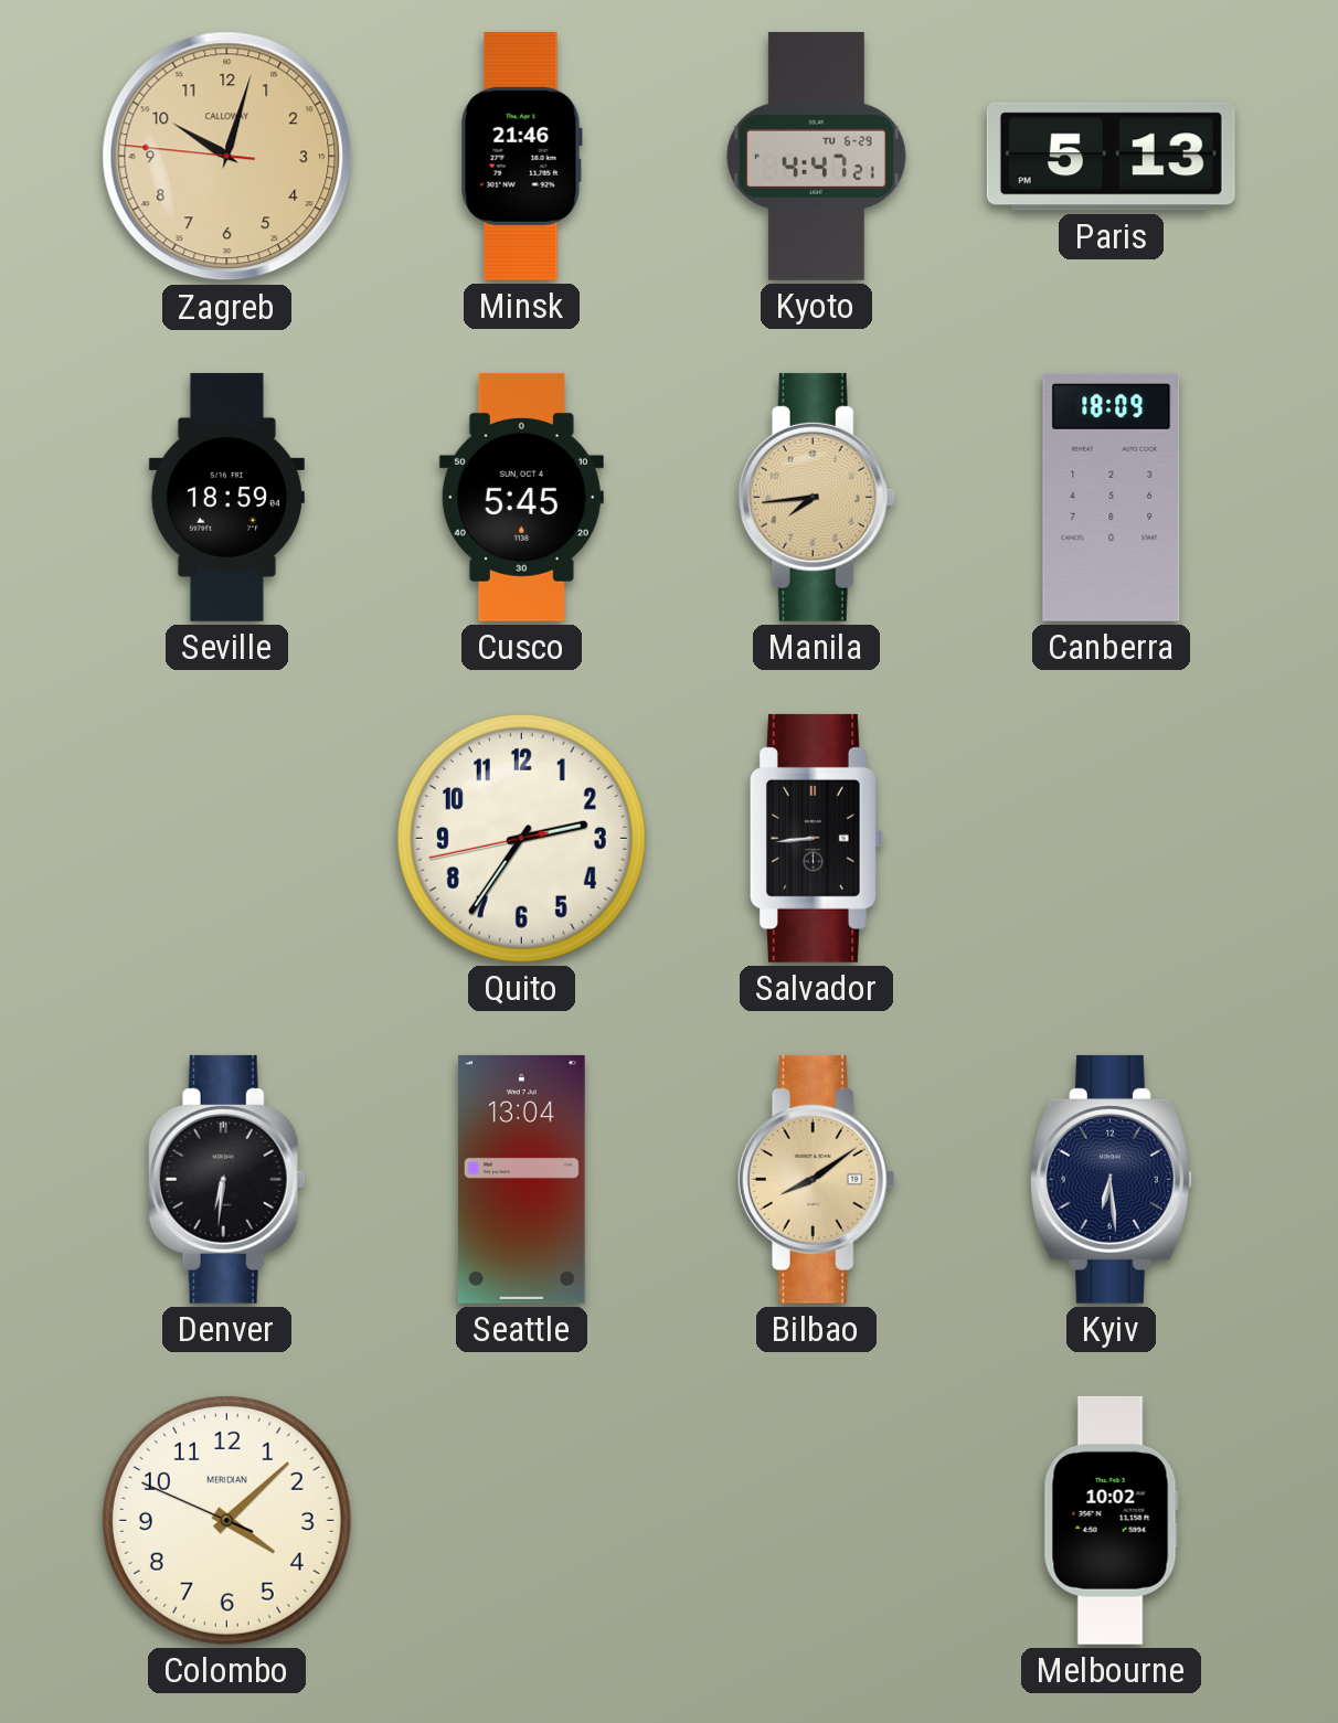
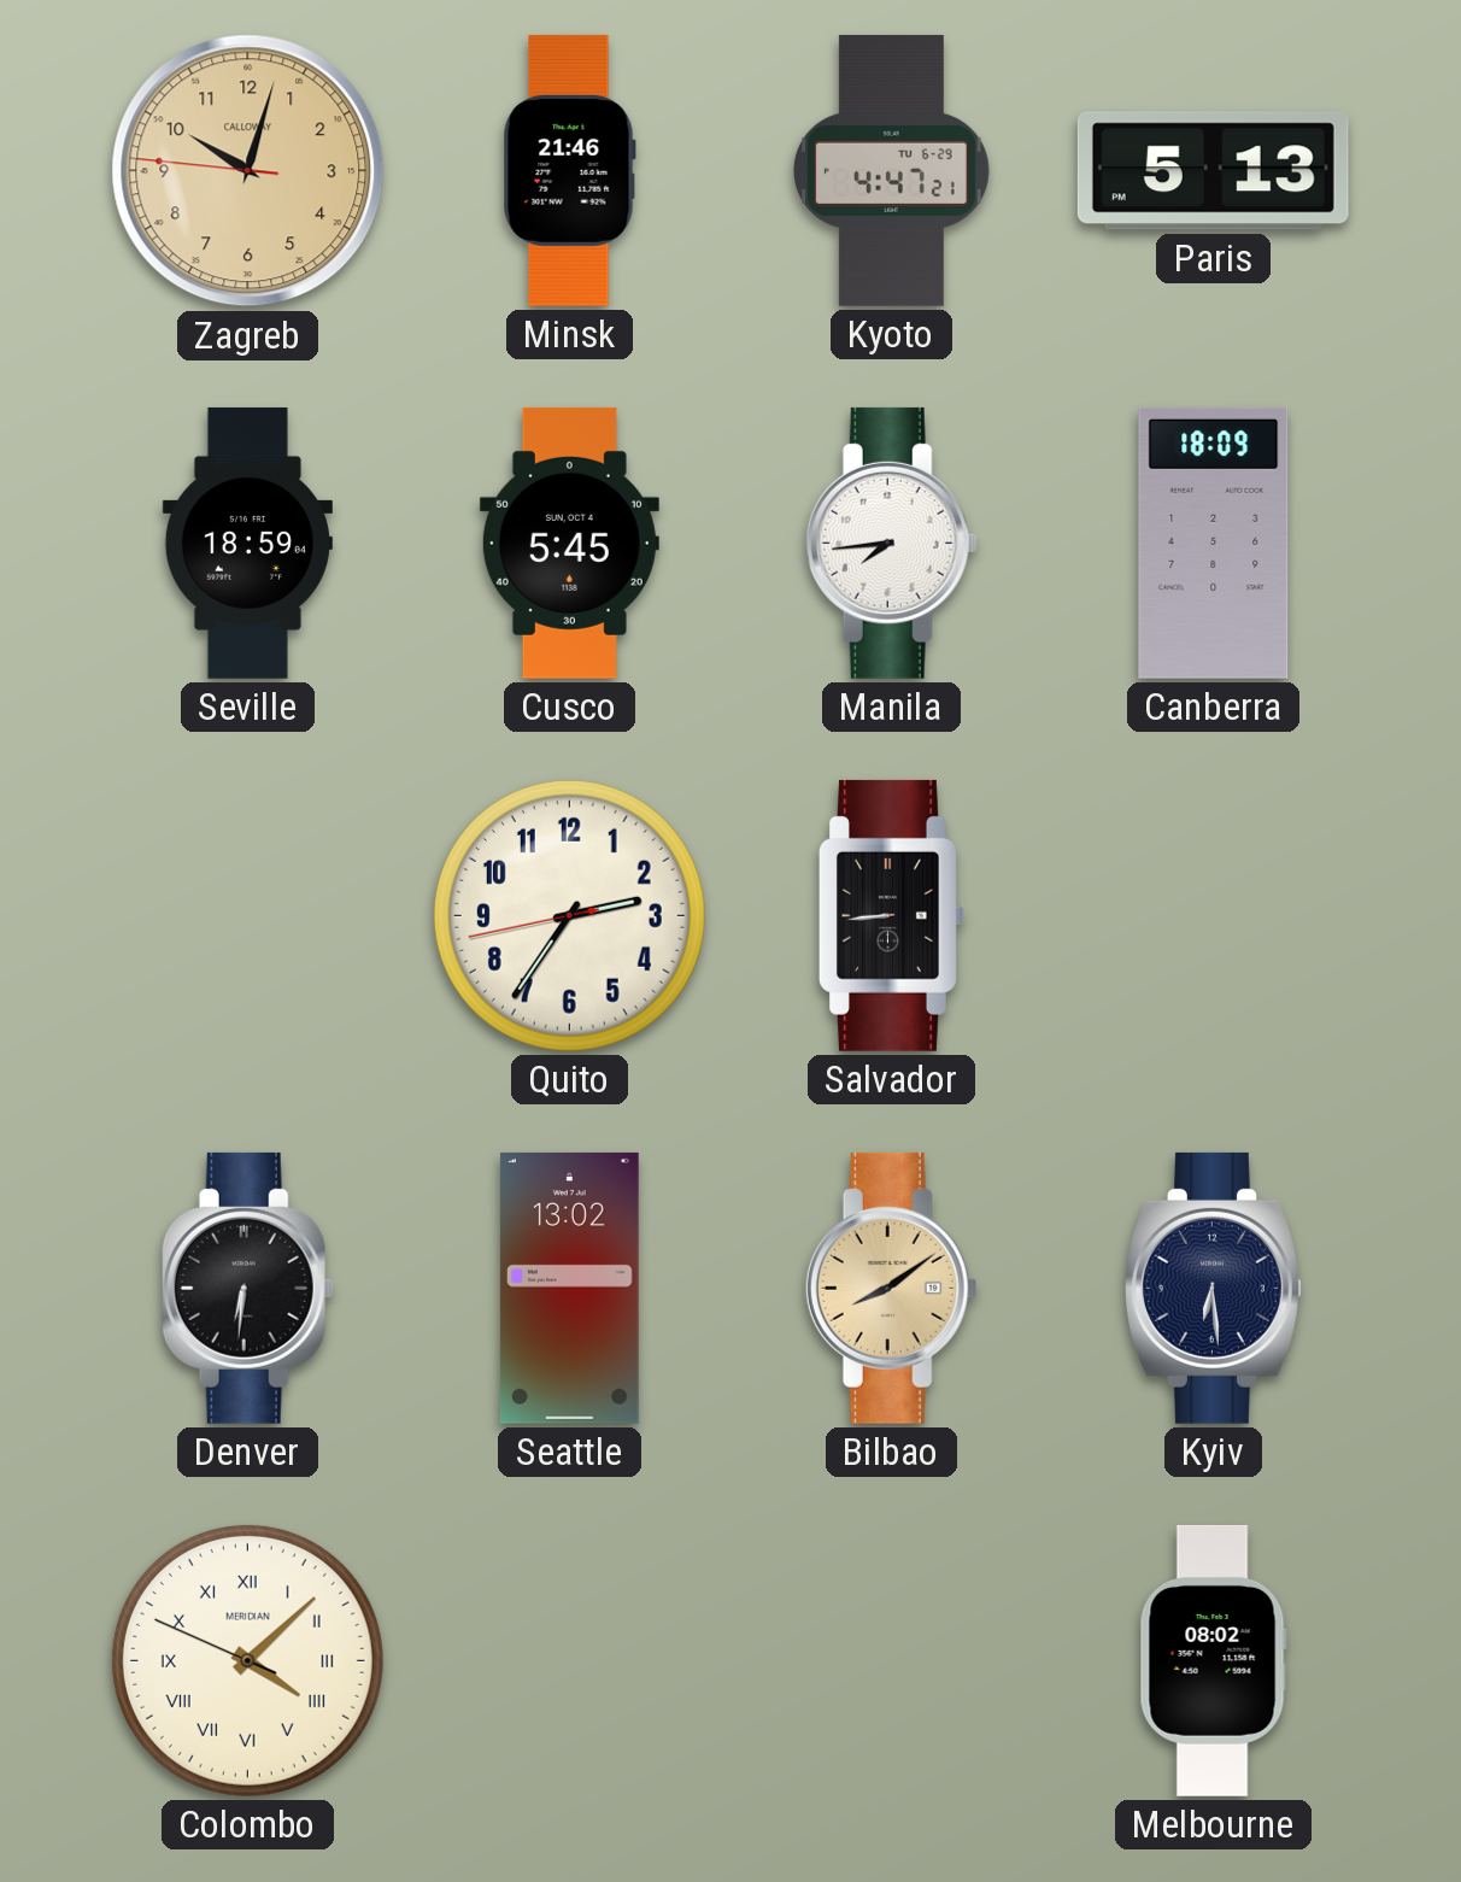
Manila dial: champagne -> white
Seattle: 13:04 -> 13:02
Colombo numerals: Arabic -> Roman
Melbourne: 10:02 -> 08:02
